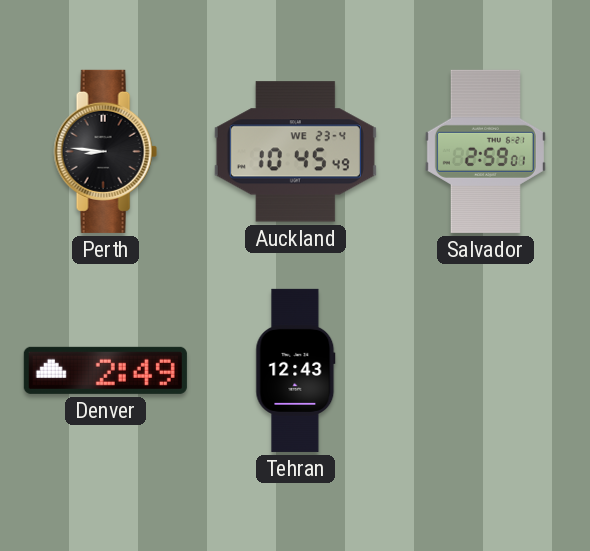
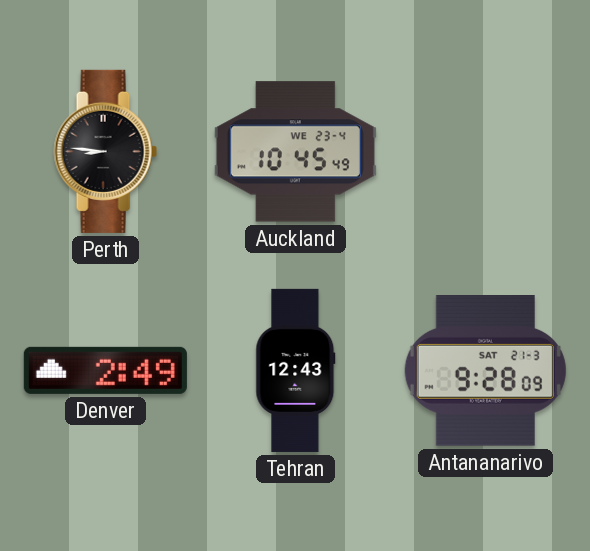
Salvador: 2:59 -> none
Antananarivo: none -> 9:28
